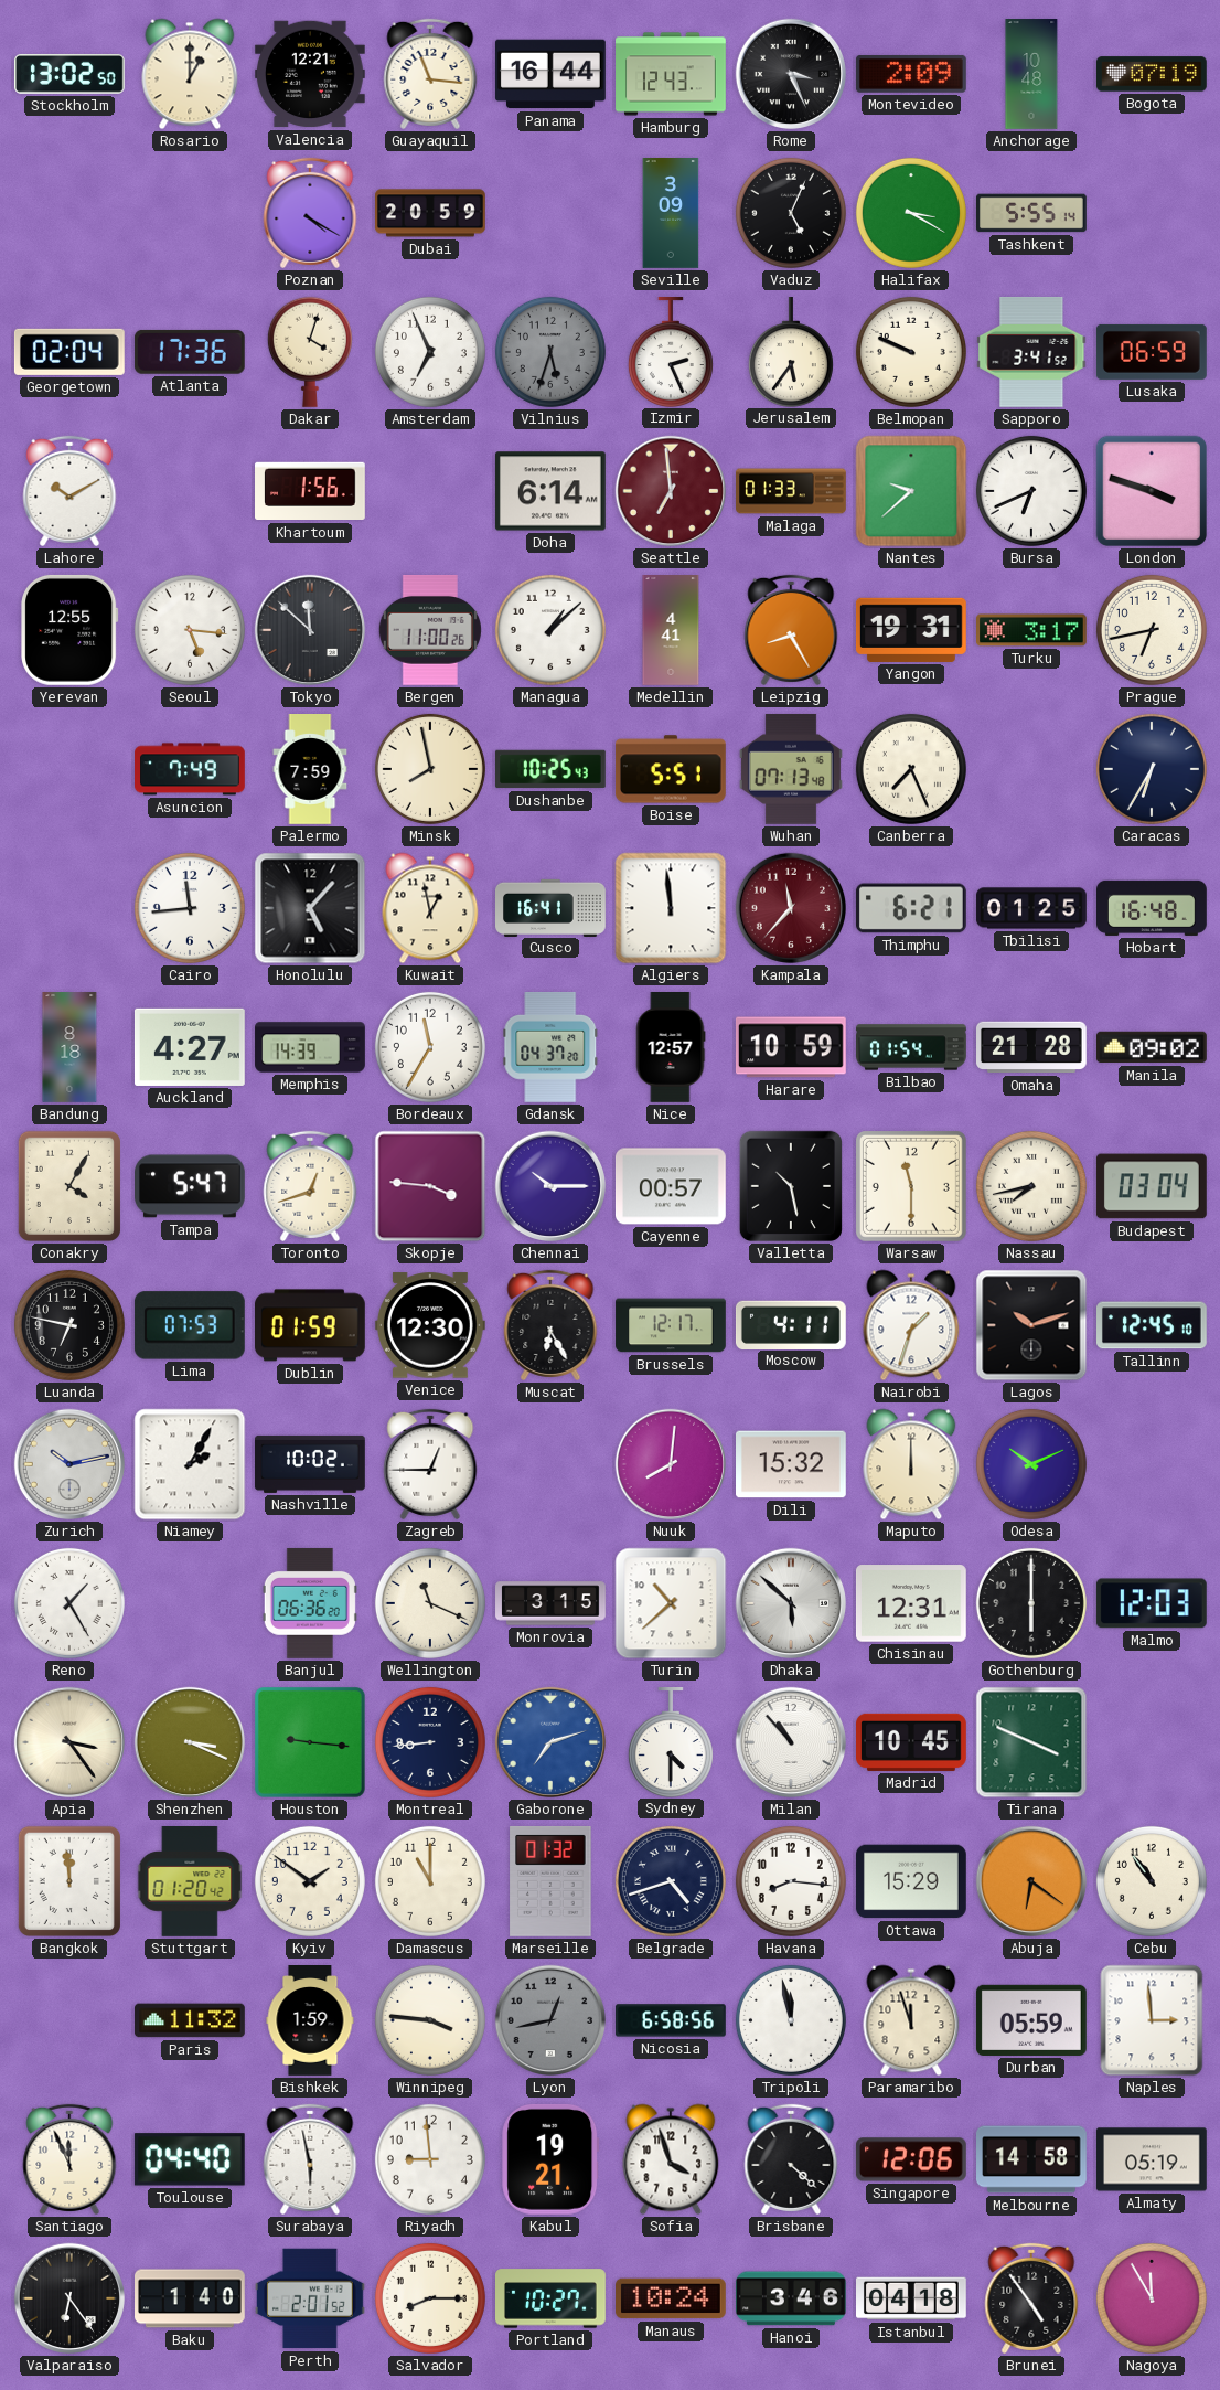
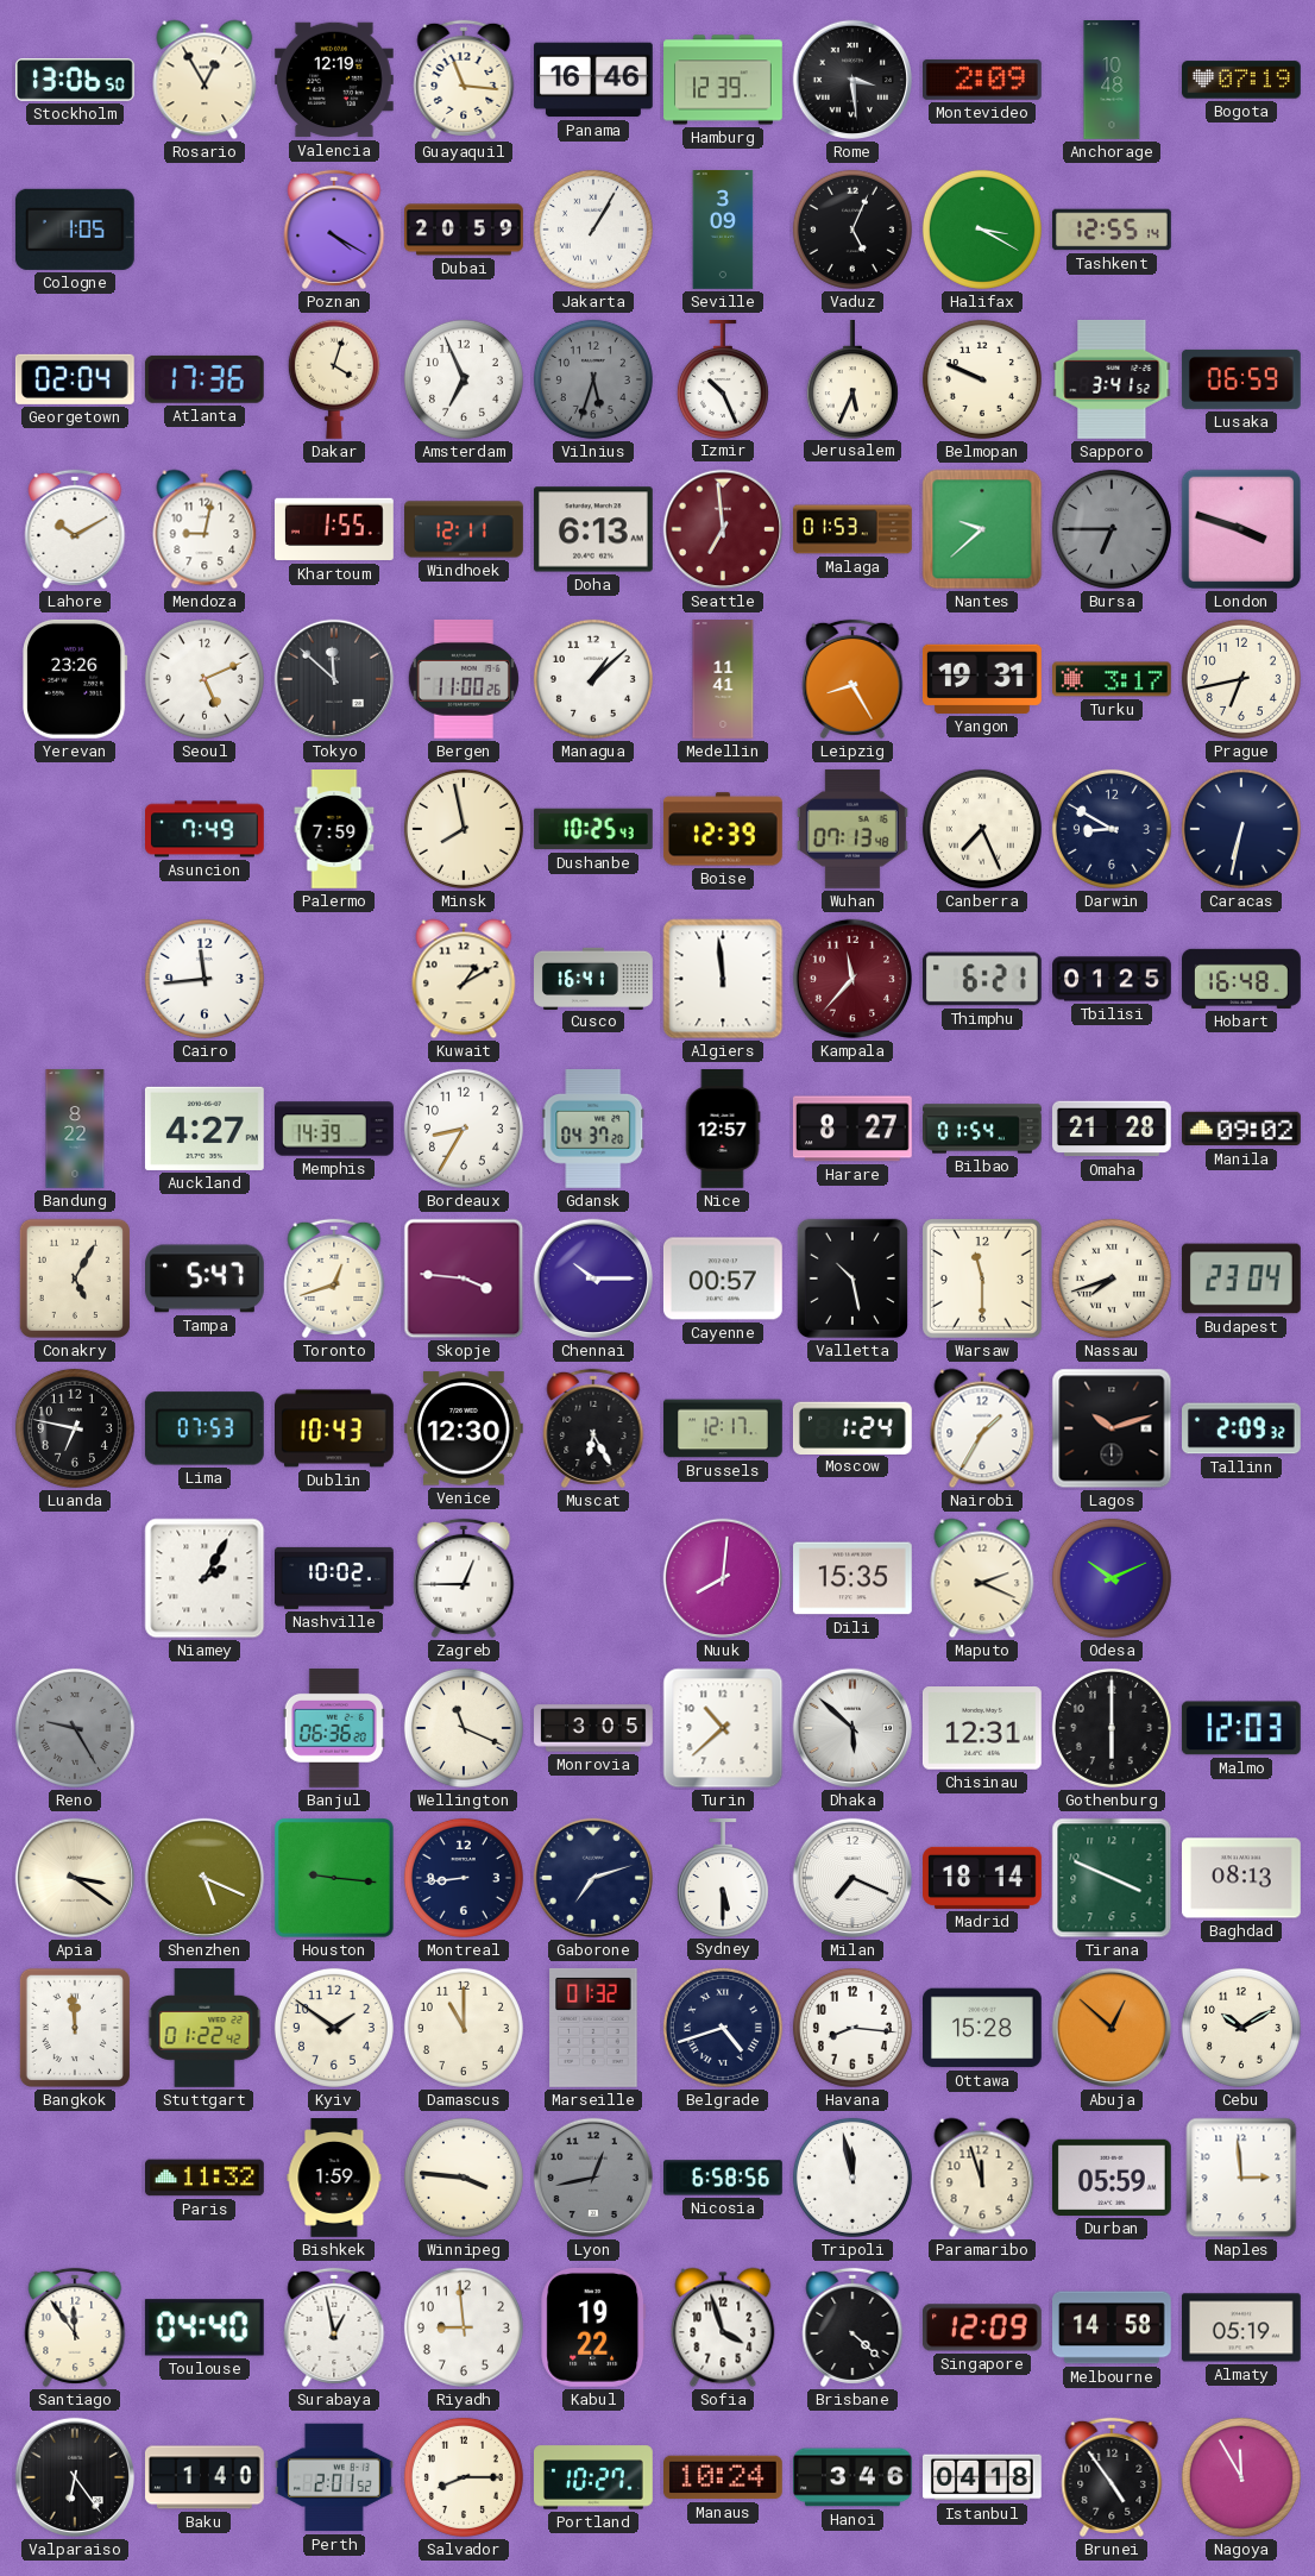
Stockholm: 13:02 -> 13:06
Rosario: 1:00 -> 12:55
Valencia: 12:21 -> 12:19
Panama: 16:44 -> 16:46
Hamburg: 12:43 -> 12:39
Rome: 3:26 -> 3:29
Cologne: none -> 1:05
Jakarta: none -> 1:05
Tashkent: 5:55 -> 12:55
Izmir: 2:26 -> 10:26
Jerusalem: 5:36 -> 5:34
Mendoza: none -> 9:02
Khartoum: 1:56 -> 1:55
Windhoek: none -> 12:11
Doha: 6:14 -> 6:13
Malaga: 01:33 -> 01:53
Bursa: 6:41 -> 6:45
Bursa dial: white -> grey
Yerevan: 12:55 -> 23:26
Seoul: 5:16 -> 5:11
Medellin: 4:41 -> 11:41
Boise: 5:51 -> 12:39
Darwin: none -> 8:50
Caracas: 6:35 -> 6:32
Honolulu: 5:07 -> none
Kuwait: 12:58 -> 1:10
Bandung: 8:18 -> 8:22
Bordeaux: 11:35 -> 8:35
Harare: 10:59 -> 8:27
Conakry: 4:05 -> 5:05
Nassau: 7:43 -> 7:42
Budapest: 03:04 -> 23:04
Dublin: 01:59 -> 10:43
Moscow: 4:11 -> 1:24
Nairobi: 1:33 -> 1:35
Tallinn: 12:45 -> 2:09
Zurich: 10:13 -> none
Dili: 15:32 -> 15:35
Maputo: 12:00 -> 2:19
Reno: 1:25 -> 9:25
Reno dial: white -> grey
Monrovia: 3:15 -> 3:05
Apia: 3:24 -> 3:21
Shenzhen: 3:19 -> 5:19
Gaborone dial: blue -> navy
Sydney: 4:30 -> 5:30
Milan: 10:53 -> 7:19
Madrid: 10:45 -> 18:14
Baghdad: none -> 08:13
Stuttgart: 01:20 -> 01:22
Ottawa: 15:29 -> 15:28
Abuja: 6:21 -> 12:52
Cebu: 10:54 -> 10:10
Santiago: 11:56 -> 11:54
Surabaya: 5:58 -> 12:58
Kabul: 19:21 -> 19:22
Singapore: 12:06 -> 12:09
